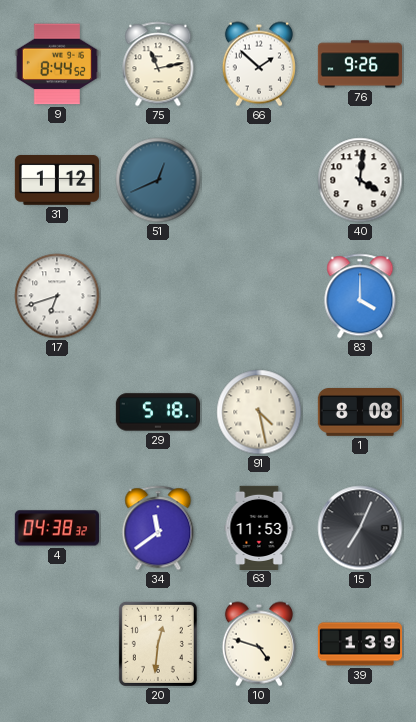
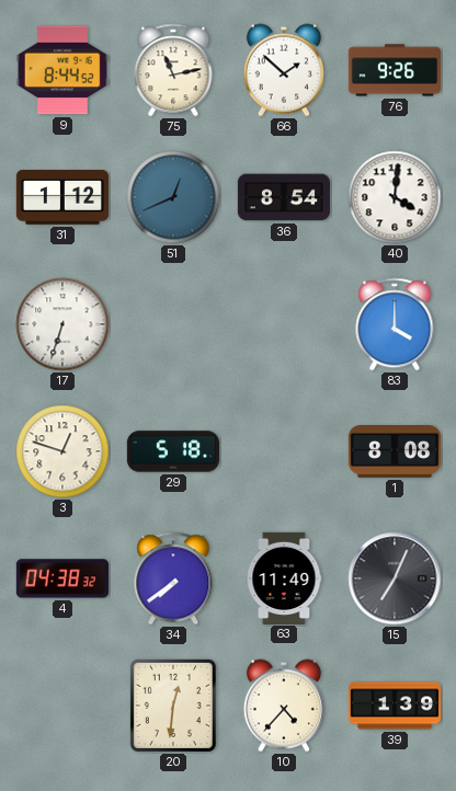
36: none -> 8:54
17: 6:42 -> 6:33
3: none -> 12:48
91: 4:28 -> none
34: 11:39 -> 7:39
63: 11:53 -> 11:49
10: 4:48 -> 4:37
